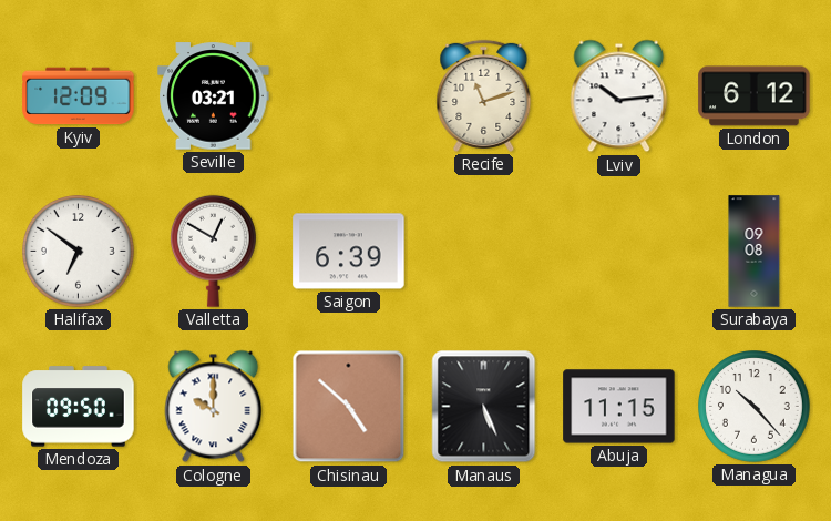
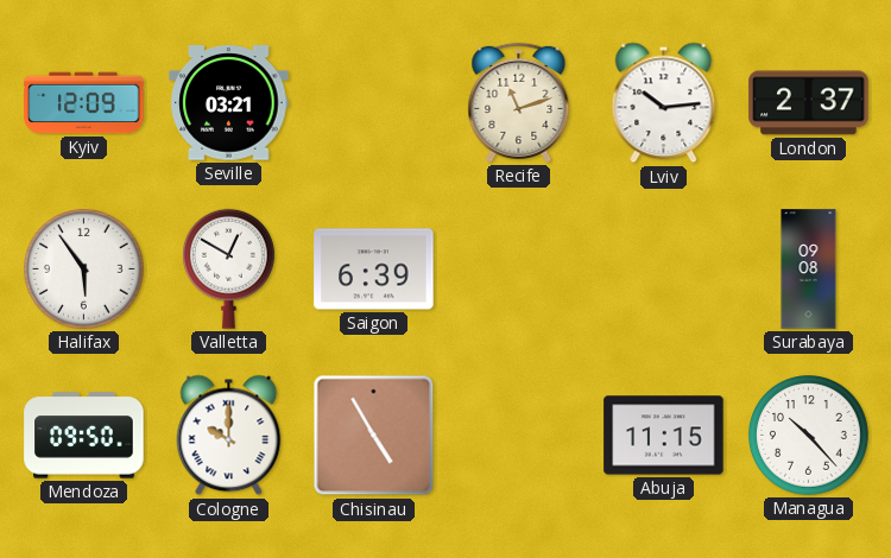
London: 6:12 -> 2:37
Halifax: 6:51 -> 5:54
Chisinau: 4:52 -> 4:55
Manaus: 5:26 -> none
